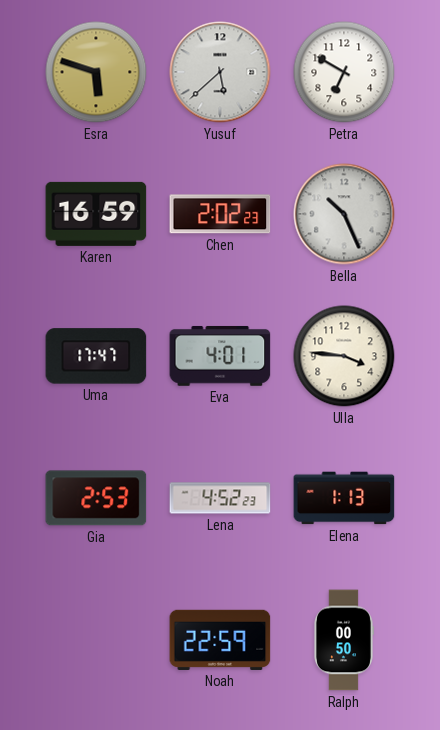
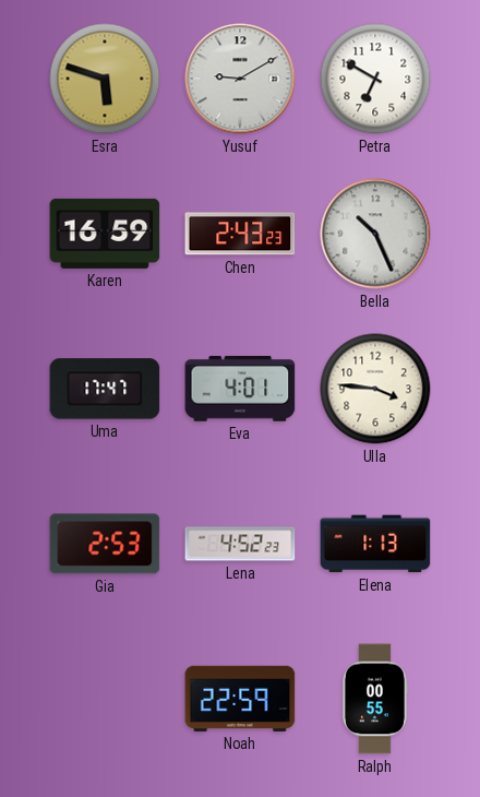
Yusuf: 5:38 -> 9:10
Chen: 2:02 -> 2:43
Ralph: 00:50 -> 00:55
